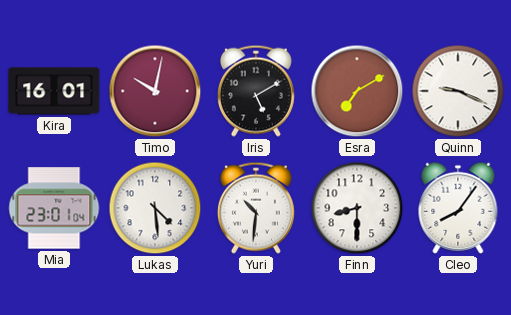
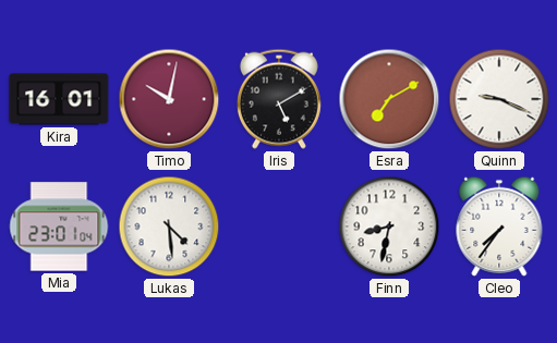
Yuri: 10:31 -> none
Finn: 8:30 -> 8:32
Cleo: 8:06 -> 7:36
